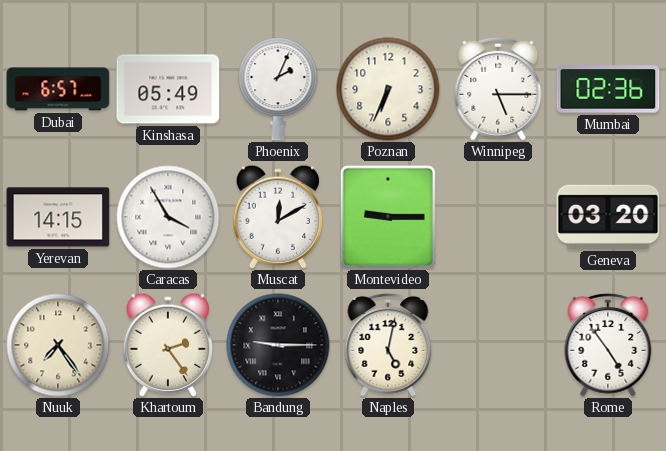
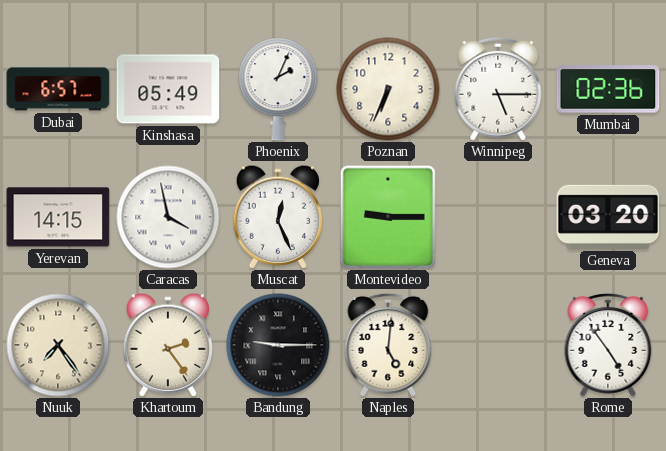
Caracas: 3:55 -> 3:58
Muscat: 12:10 -> 12:26
Naples: 5:02 -> 5:01
